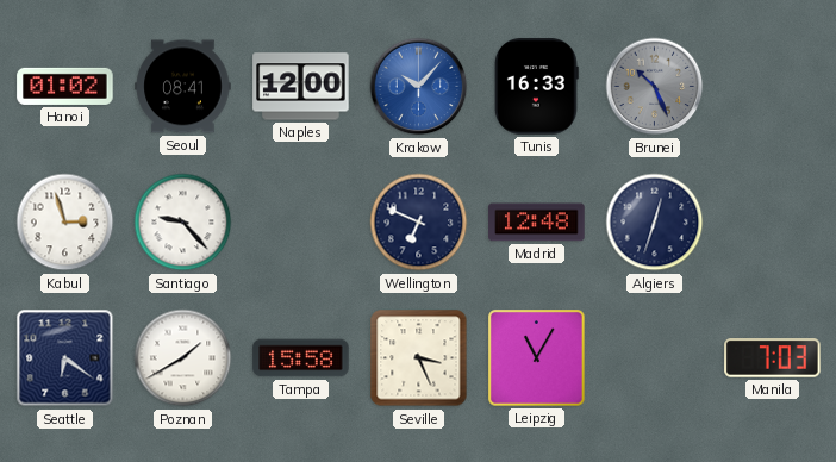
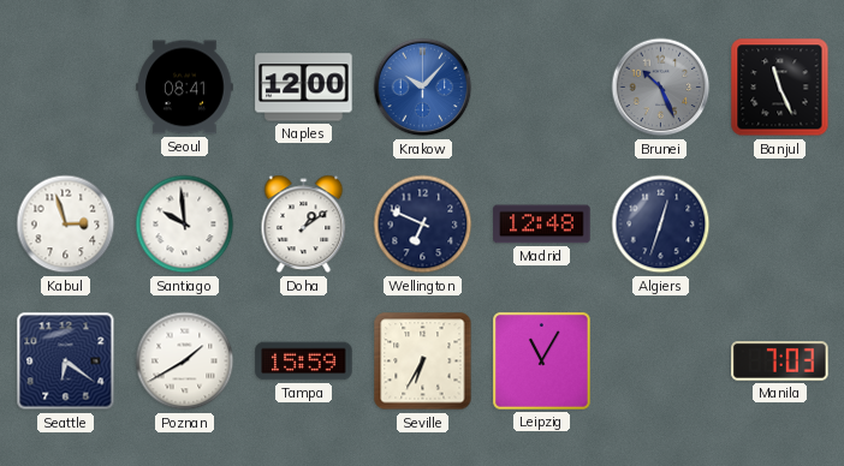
Hanoi: 01:02 -> none
Tunis: 16:33 -> none
Banjul: none -> 11:26
Santiago: 9:23 -> 9:59
Doha: none -> 1:09
Tampa: 15:58 -> 15:59
Seville: 3:26 -> 6:35
